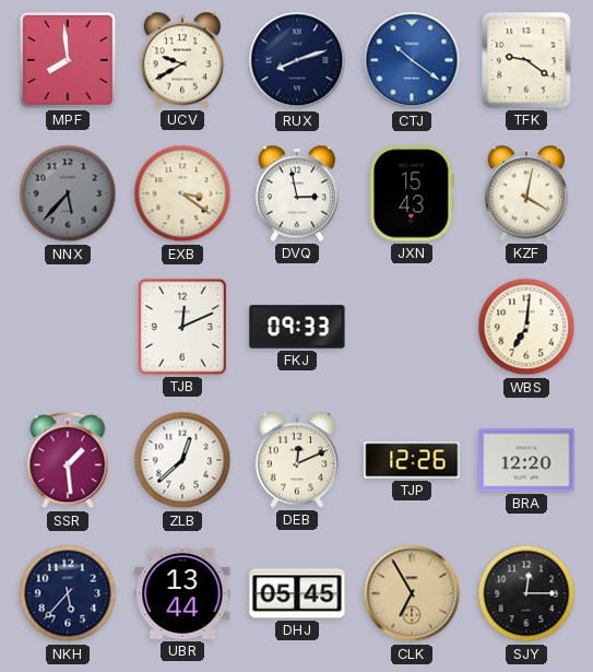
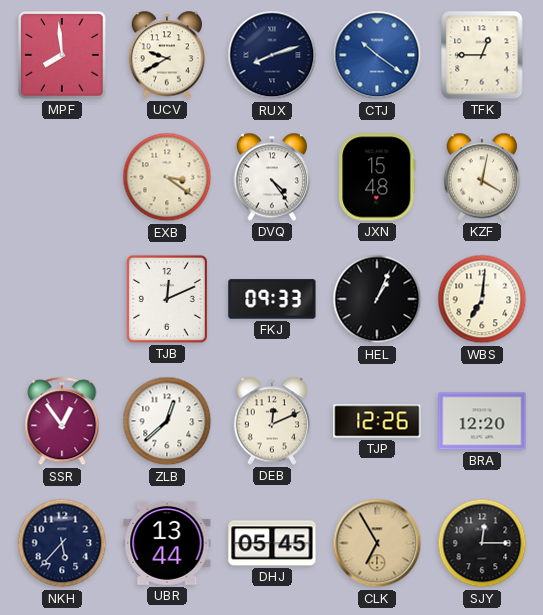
TFK: 9:21 -> 12:45
NNX: 5:37 -> none
DVQ: 2:58 -> 4:24
JXN: 15:43 -> 15:48
HEL: none -> 1:04
SSR: 1:29 -> 12:54
